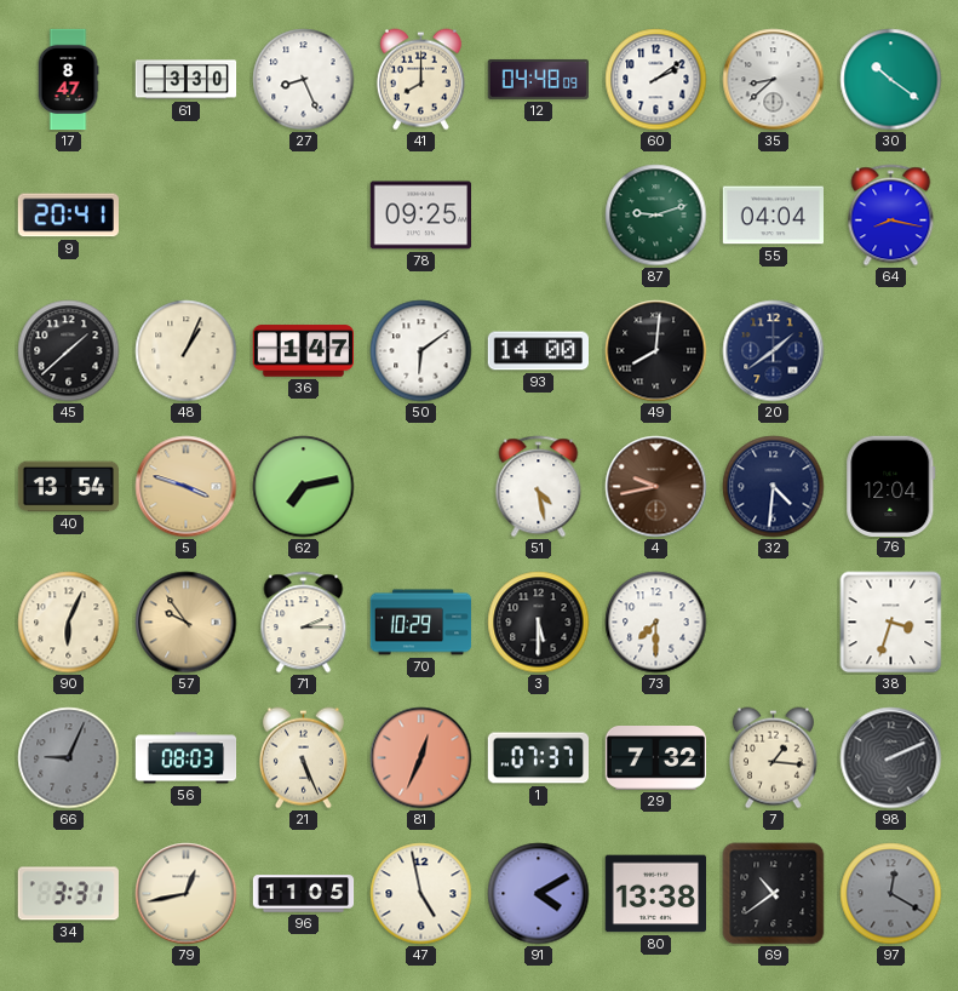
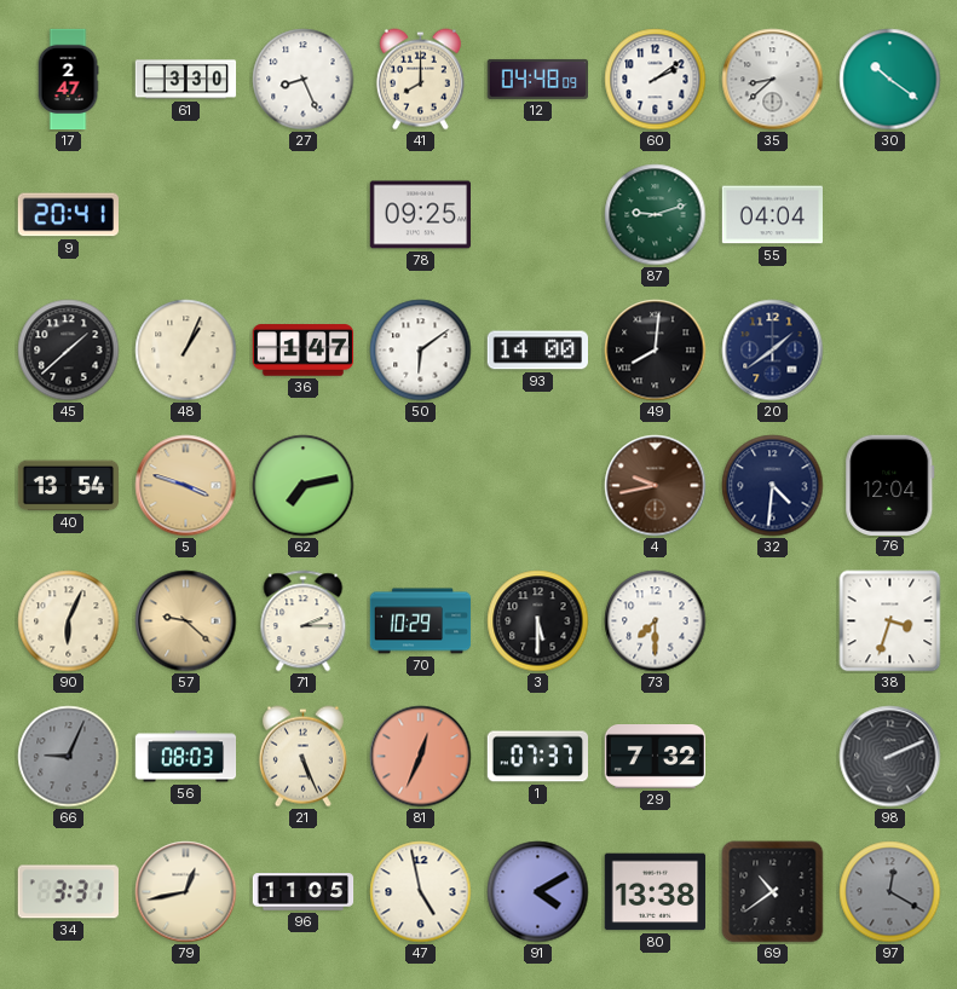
17: 8:47 -> 2:47
64: 8:17 -> none
51: 4:28 -> none
57: 9:54 -> 9:22
7: 1:16 -> none
